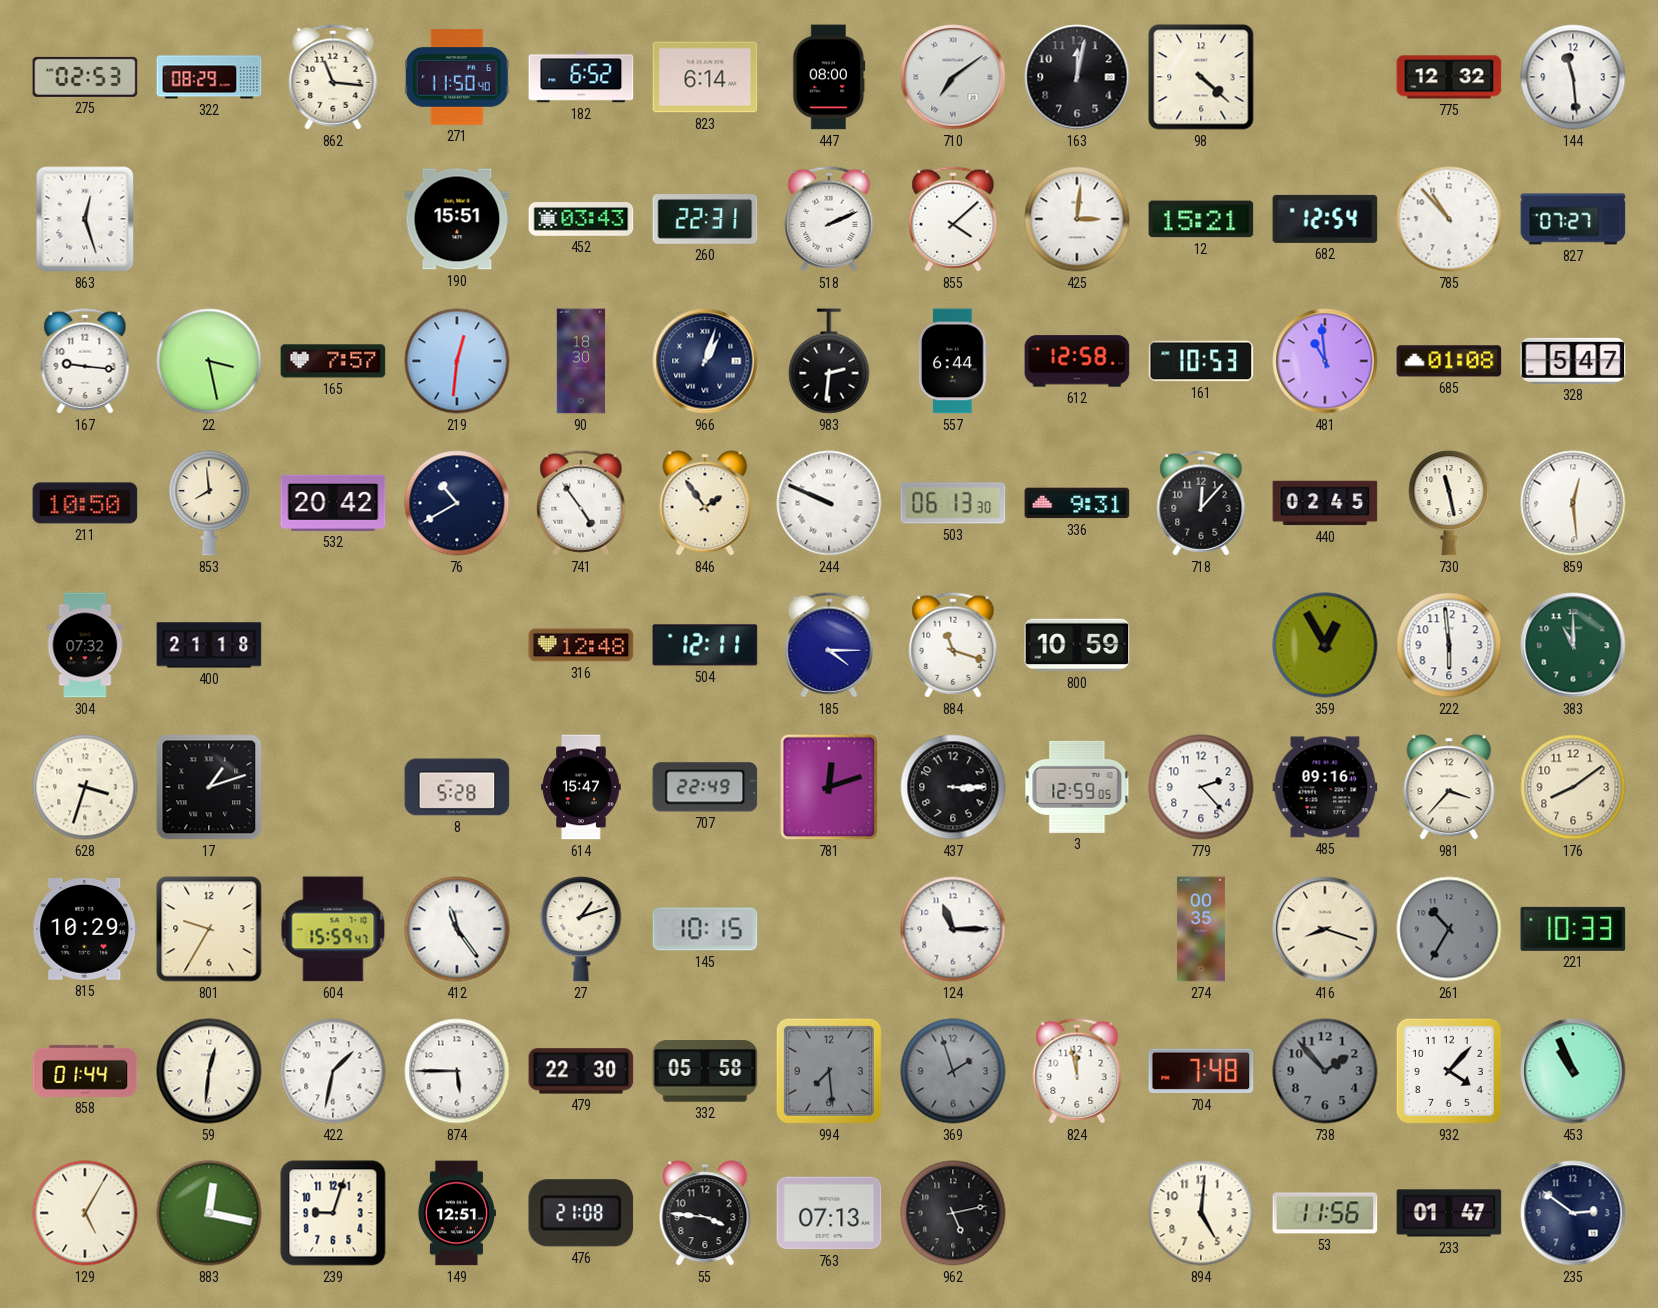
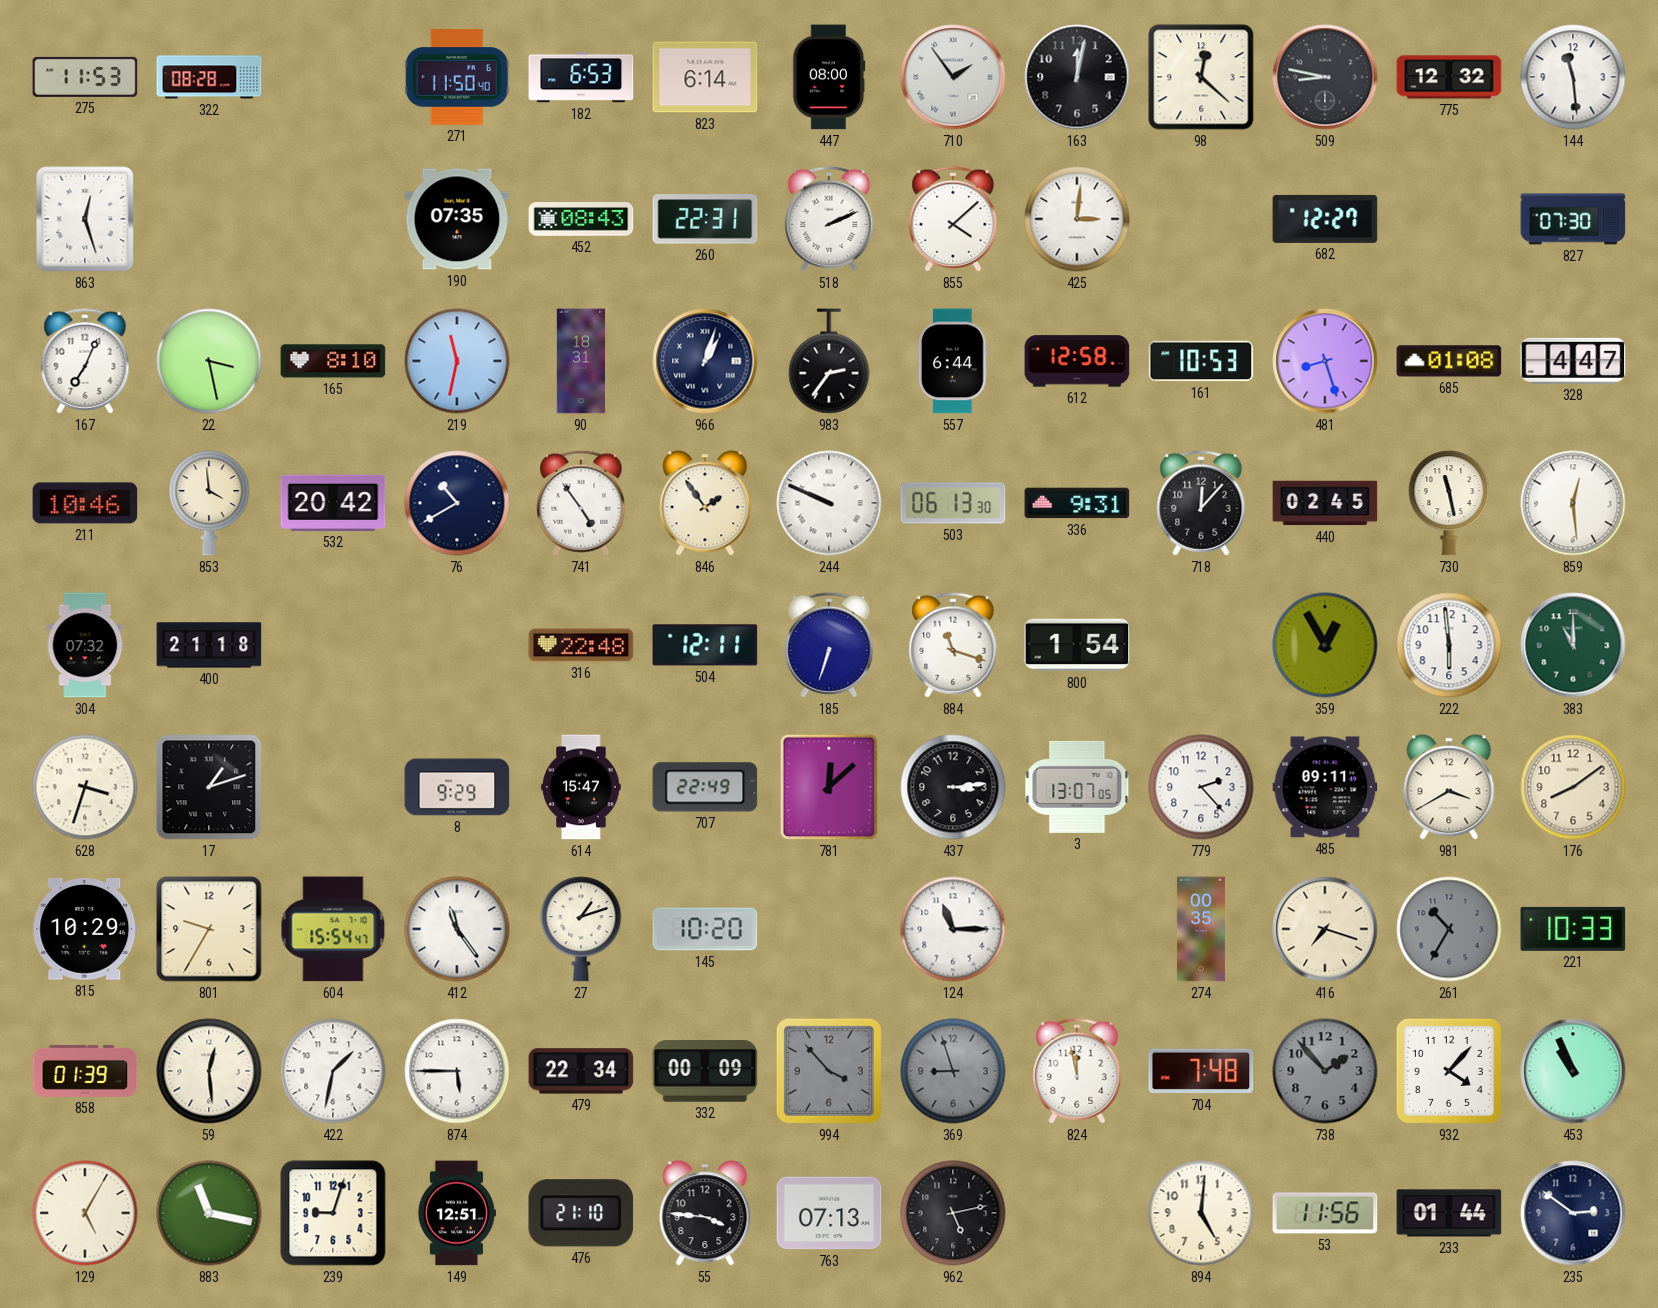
275: 02:53 -> 11:53
322: 08:29 -> 08:28
862: 11:16 -> none
182: 6:52 -> 6:53
710: 7:09 -> 1:54
98: 4:22 -> 12:22
509: none -> 8:47
190: 15:51 -> 07:35
452: 03:43 -> 08:43
12: 15:21 -> none
682: 12:54 -> 12:27
785: 10:53 -> none
827: 07:27 -> 07:30
167: 9:16 -> 7:04
165: 7:57 -> 8:10
219: 12:31 -> 11:32
90: 18:30 -> 18:31
983: 2:31 -> 2:36
481: 10:59 -> 8:27
328: 5:47 -> 4:47
211: 10:50 -> 10:46
853: 7:59 -> 3:59
316: 12:48 -> 22:48
185: 4:15 -> 6:33
800: 10:59 -> 1:54
8: 5:28 -> 9:29
781: 12:12 -> 12:08
437: 3:15 -> 3:14
3: 12:59 -> 13:07
485: 09:16 -> 09:11
981: 3:37 -> 3:40
604: 15:59 -> 15:54
145: 10:15 -> 10:20
416: 8:18 -> 7:18
858: 01:44 -> 01:39
59: 12:31 -> 12:29
479: 22:30 -> 22:34
332: 05:58 -> 00:09
994: 7:29 -> 3:53
369: 1:57 -> 8:57
883: 12:17 -> 11:17
476: 21:08 -> 21:10
233: 01:47 -> 01:44
